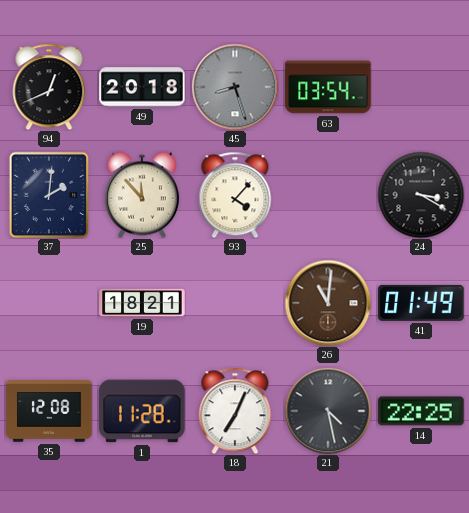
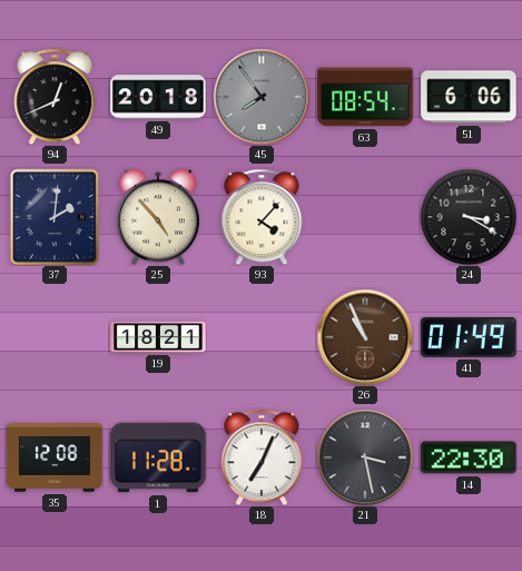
45: 8:27 -> 7:54
63: 03:54 -> 08:54
51: none -> 6:06
25: 11:53 -> 4:53
26: 11:01 -> 10:56
21: 4:28 -> 3:28
14: 22:25 -> 22:30
